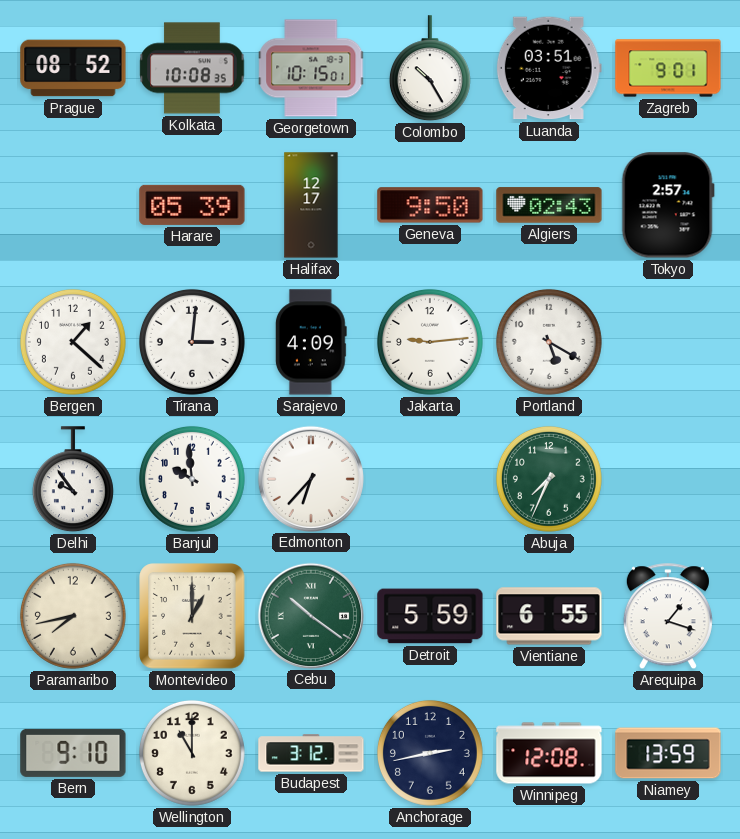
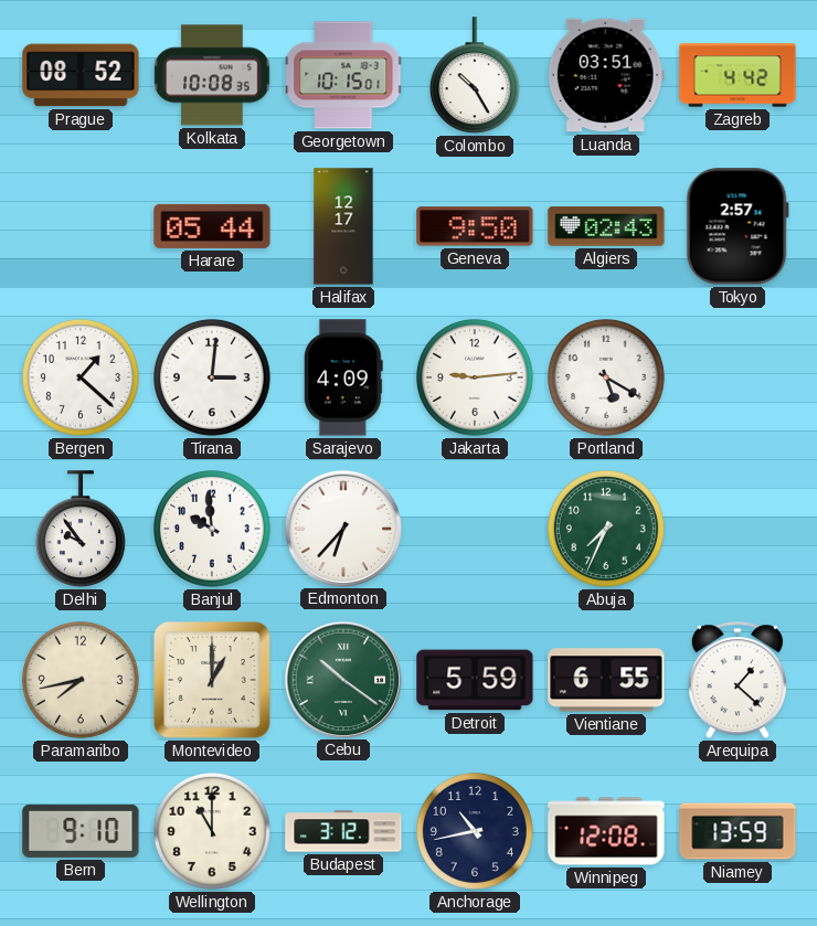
Zagreb: 9:01 -> 4:42
Harare: 05:39 -> 05:44
Arequipa: 1:18 -> 1:22
Anchorage: 2:43 -> 10:43
